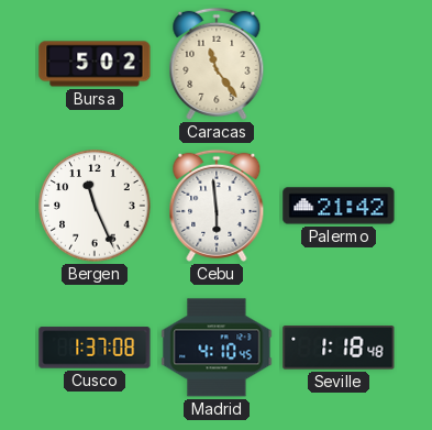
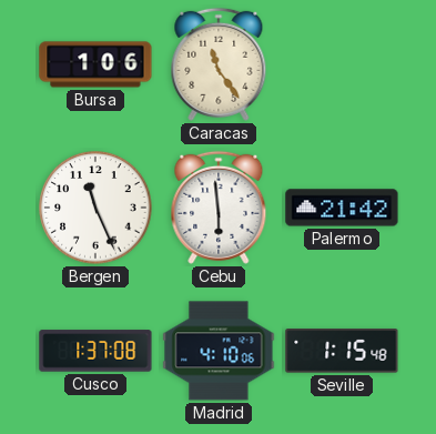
Bursa: 5:02 -> 1:06
Madrid: 4:10:45 -> 4:10:06
Seville: 1:18 -> 1:15
